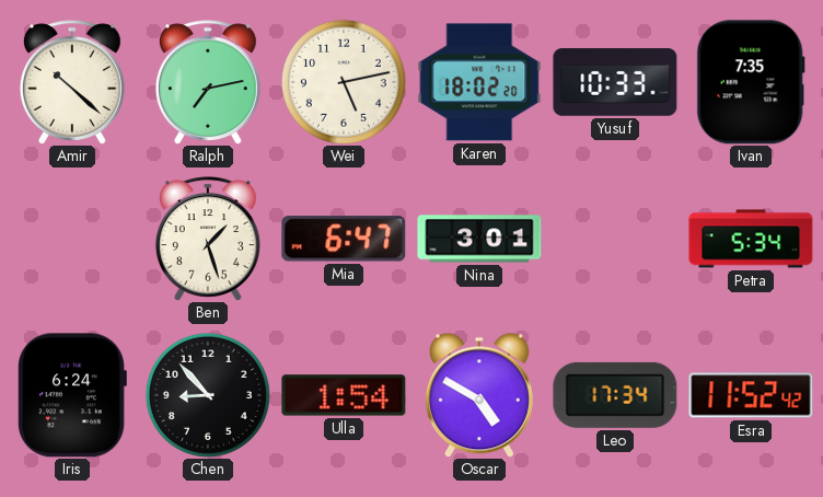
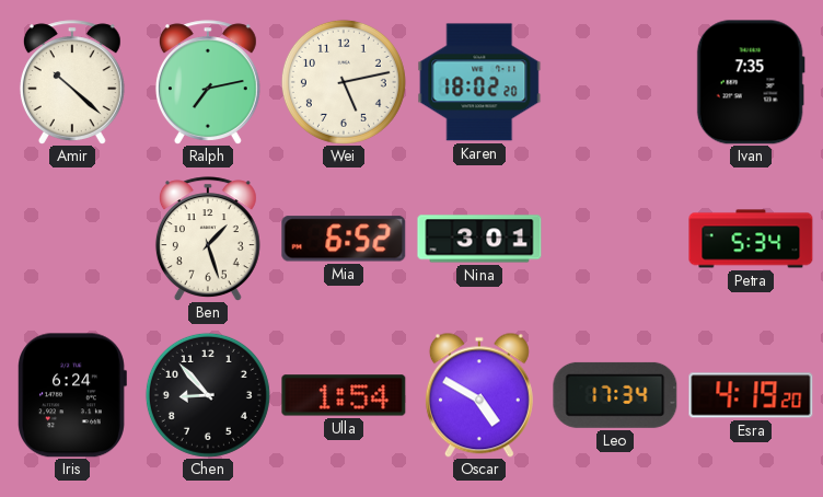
Yusuf: 10:33 -> none
Mia: 6:47 -> 6:52
Esra: 11:52 -> 4:19
